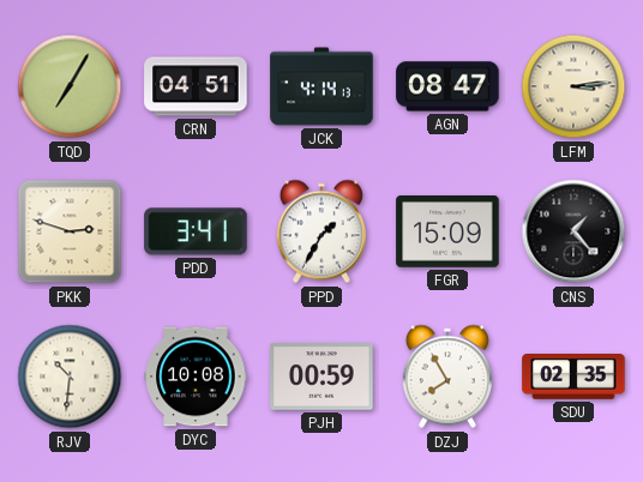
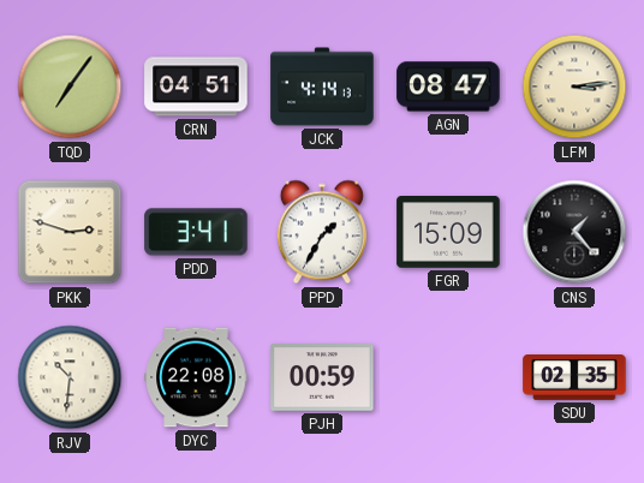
TQD: 7:05 -> 7:06
DYC: 10:08 -> 22:08
DZJ: 7:55 -> none
